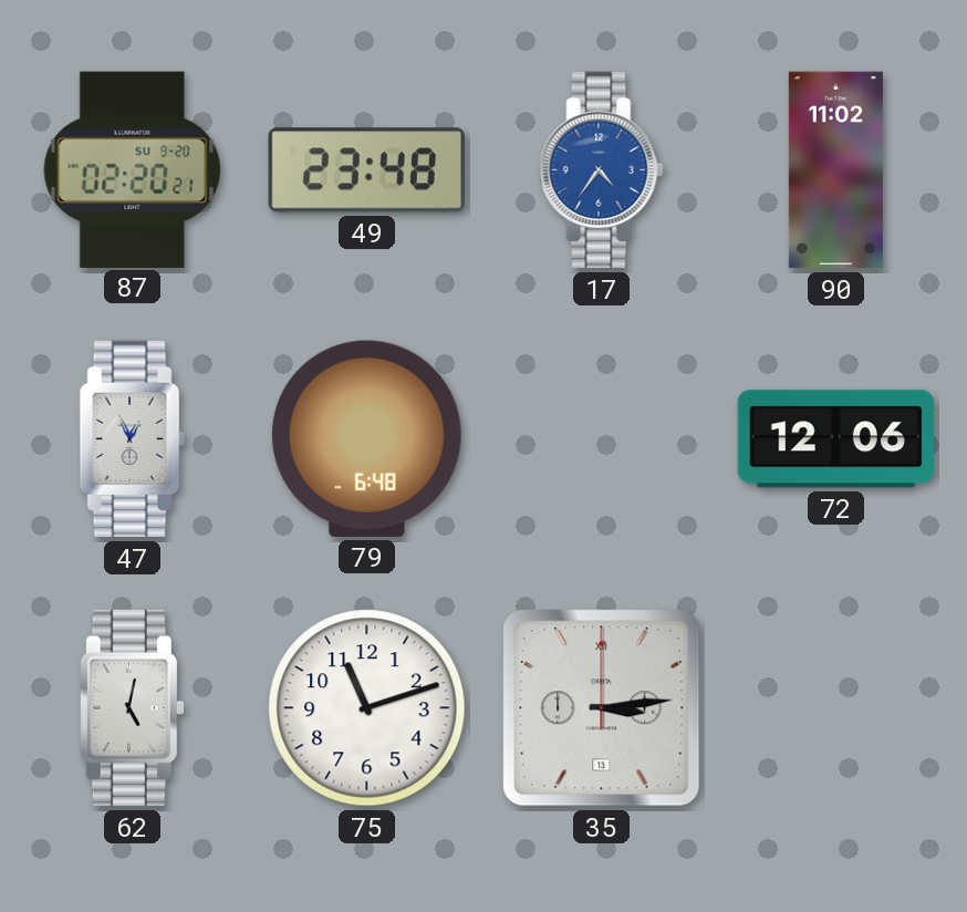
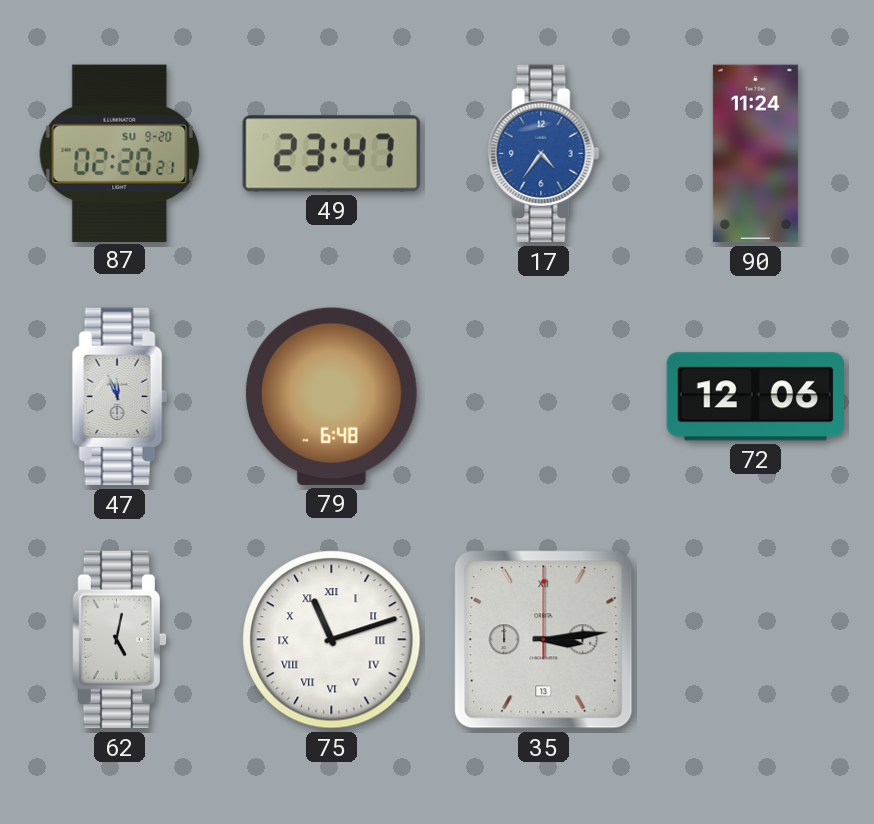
49: 23:48 -> 23:47
90: 11:02 -> 11:24
47: 12:56 -> 11:56
75 numerals: Arabic -> Roman
